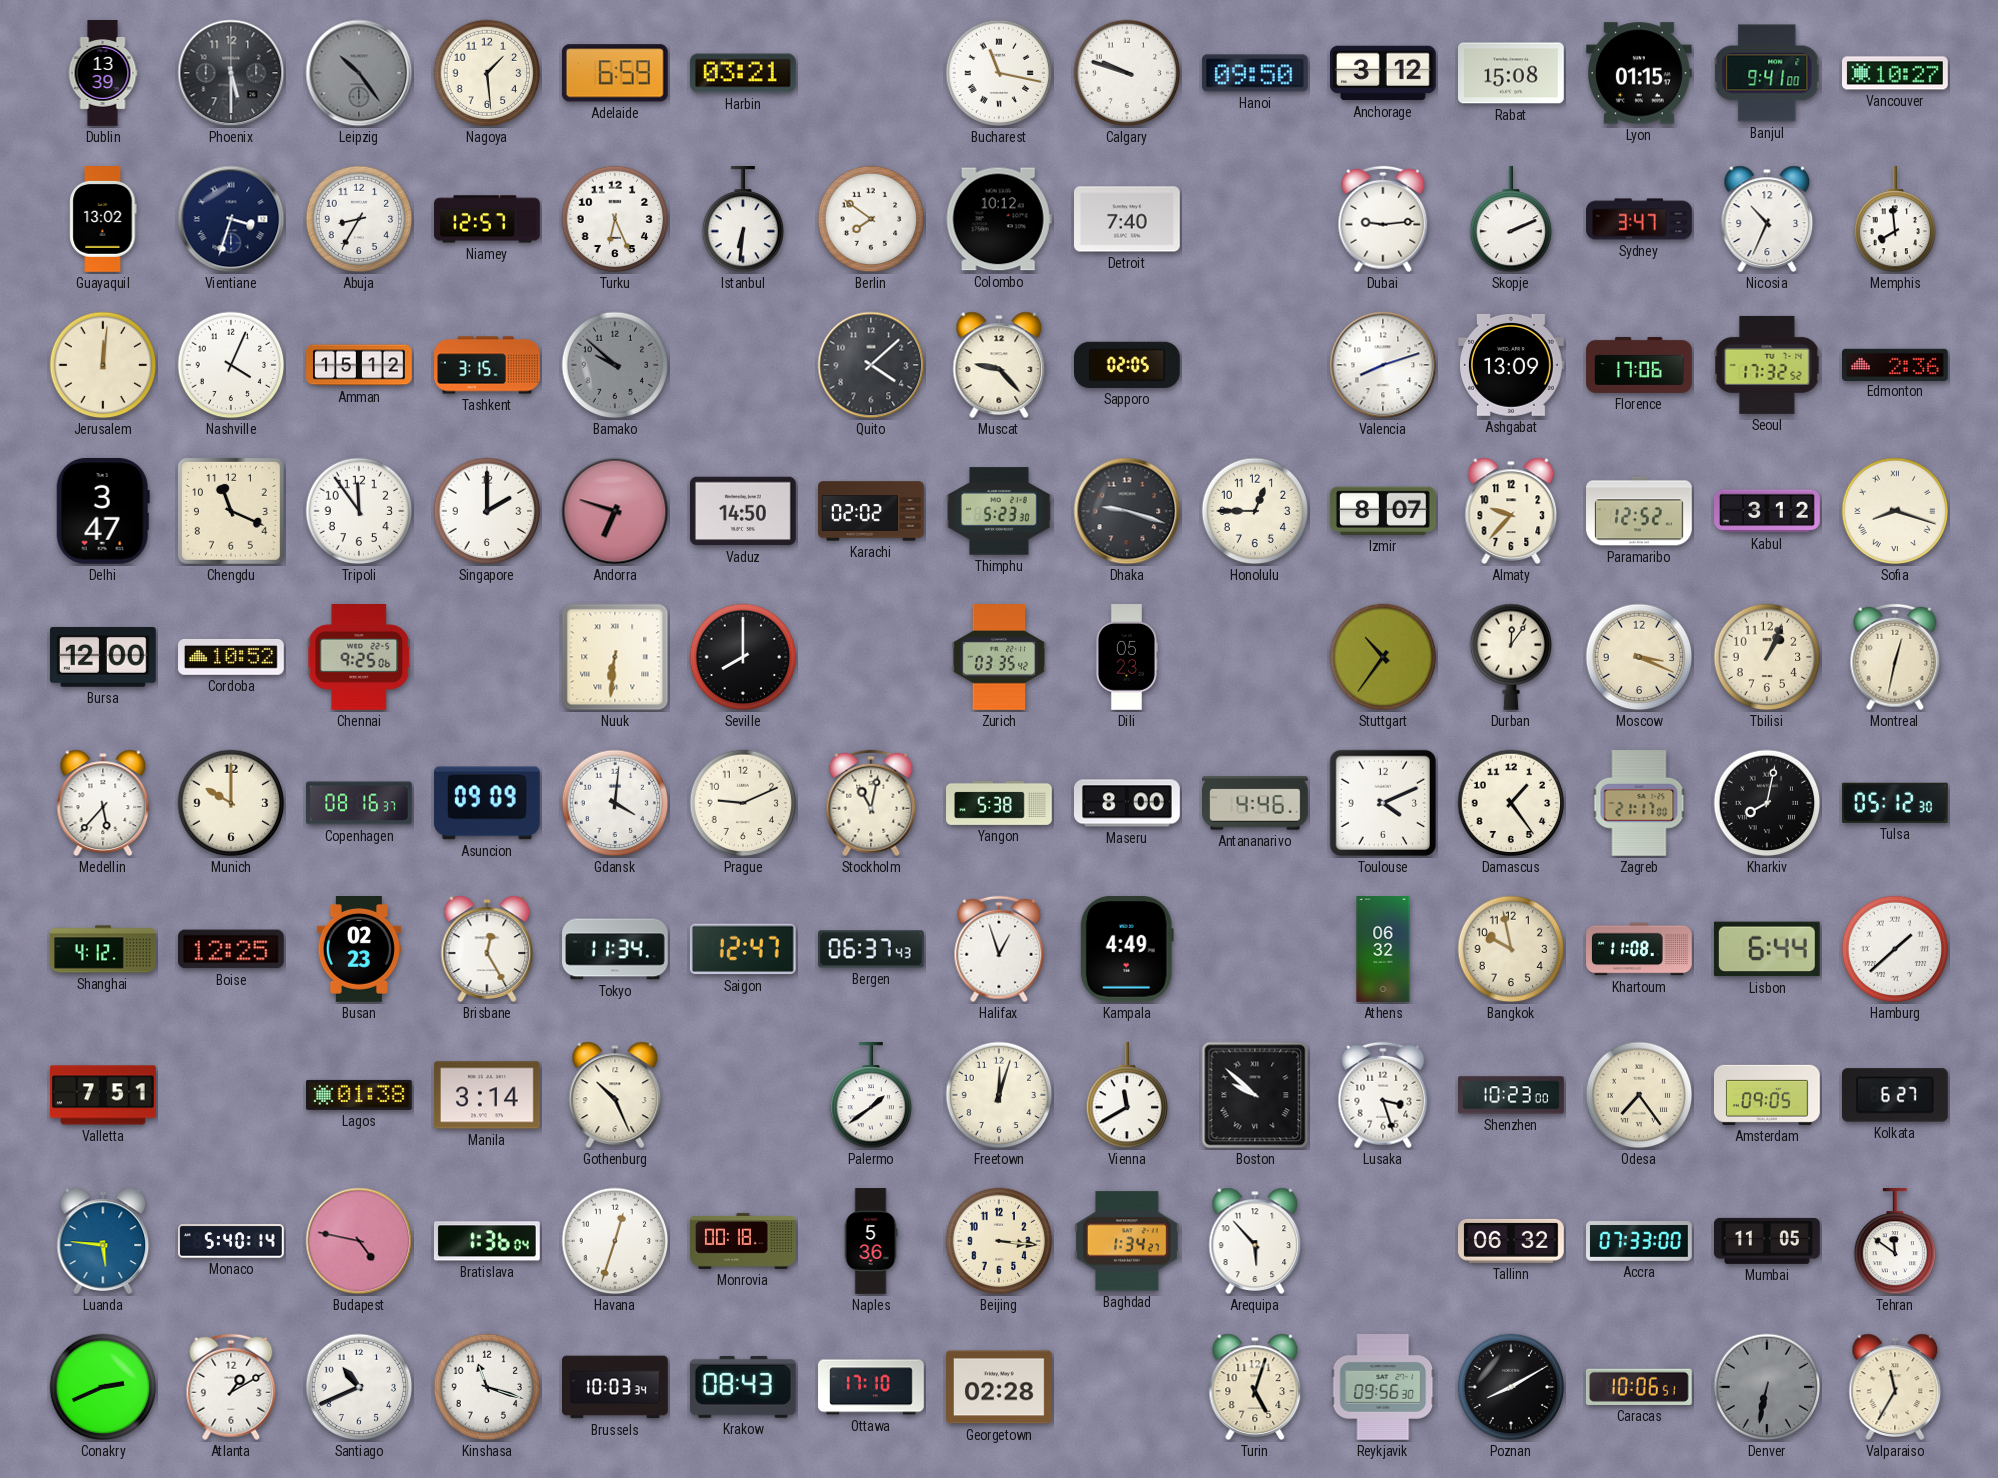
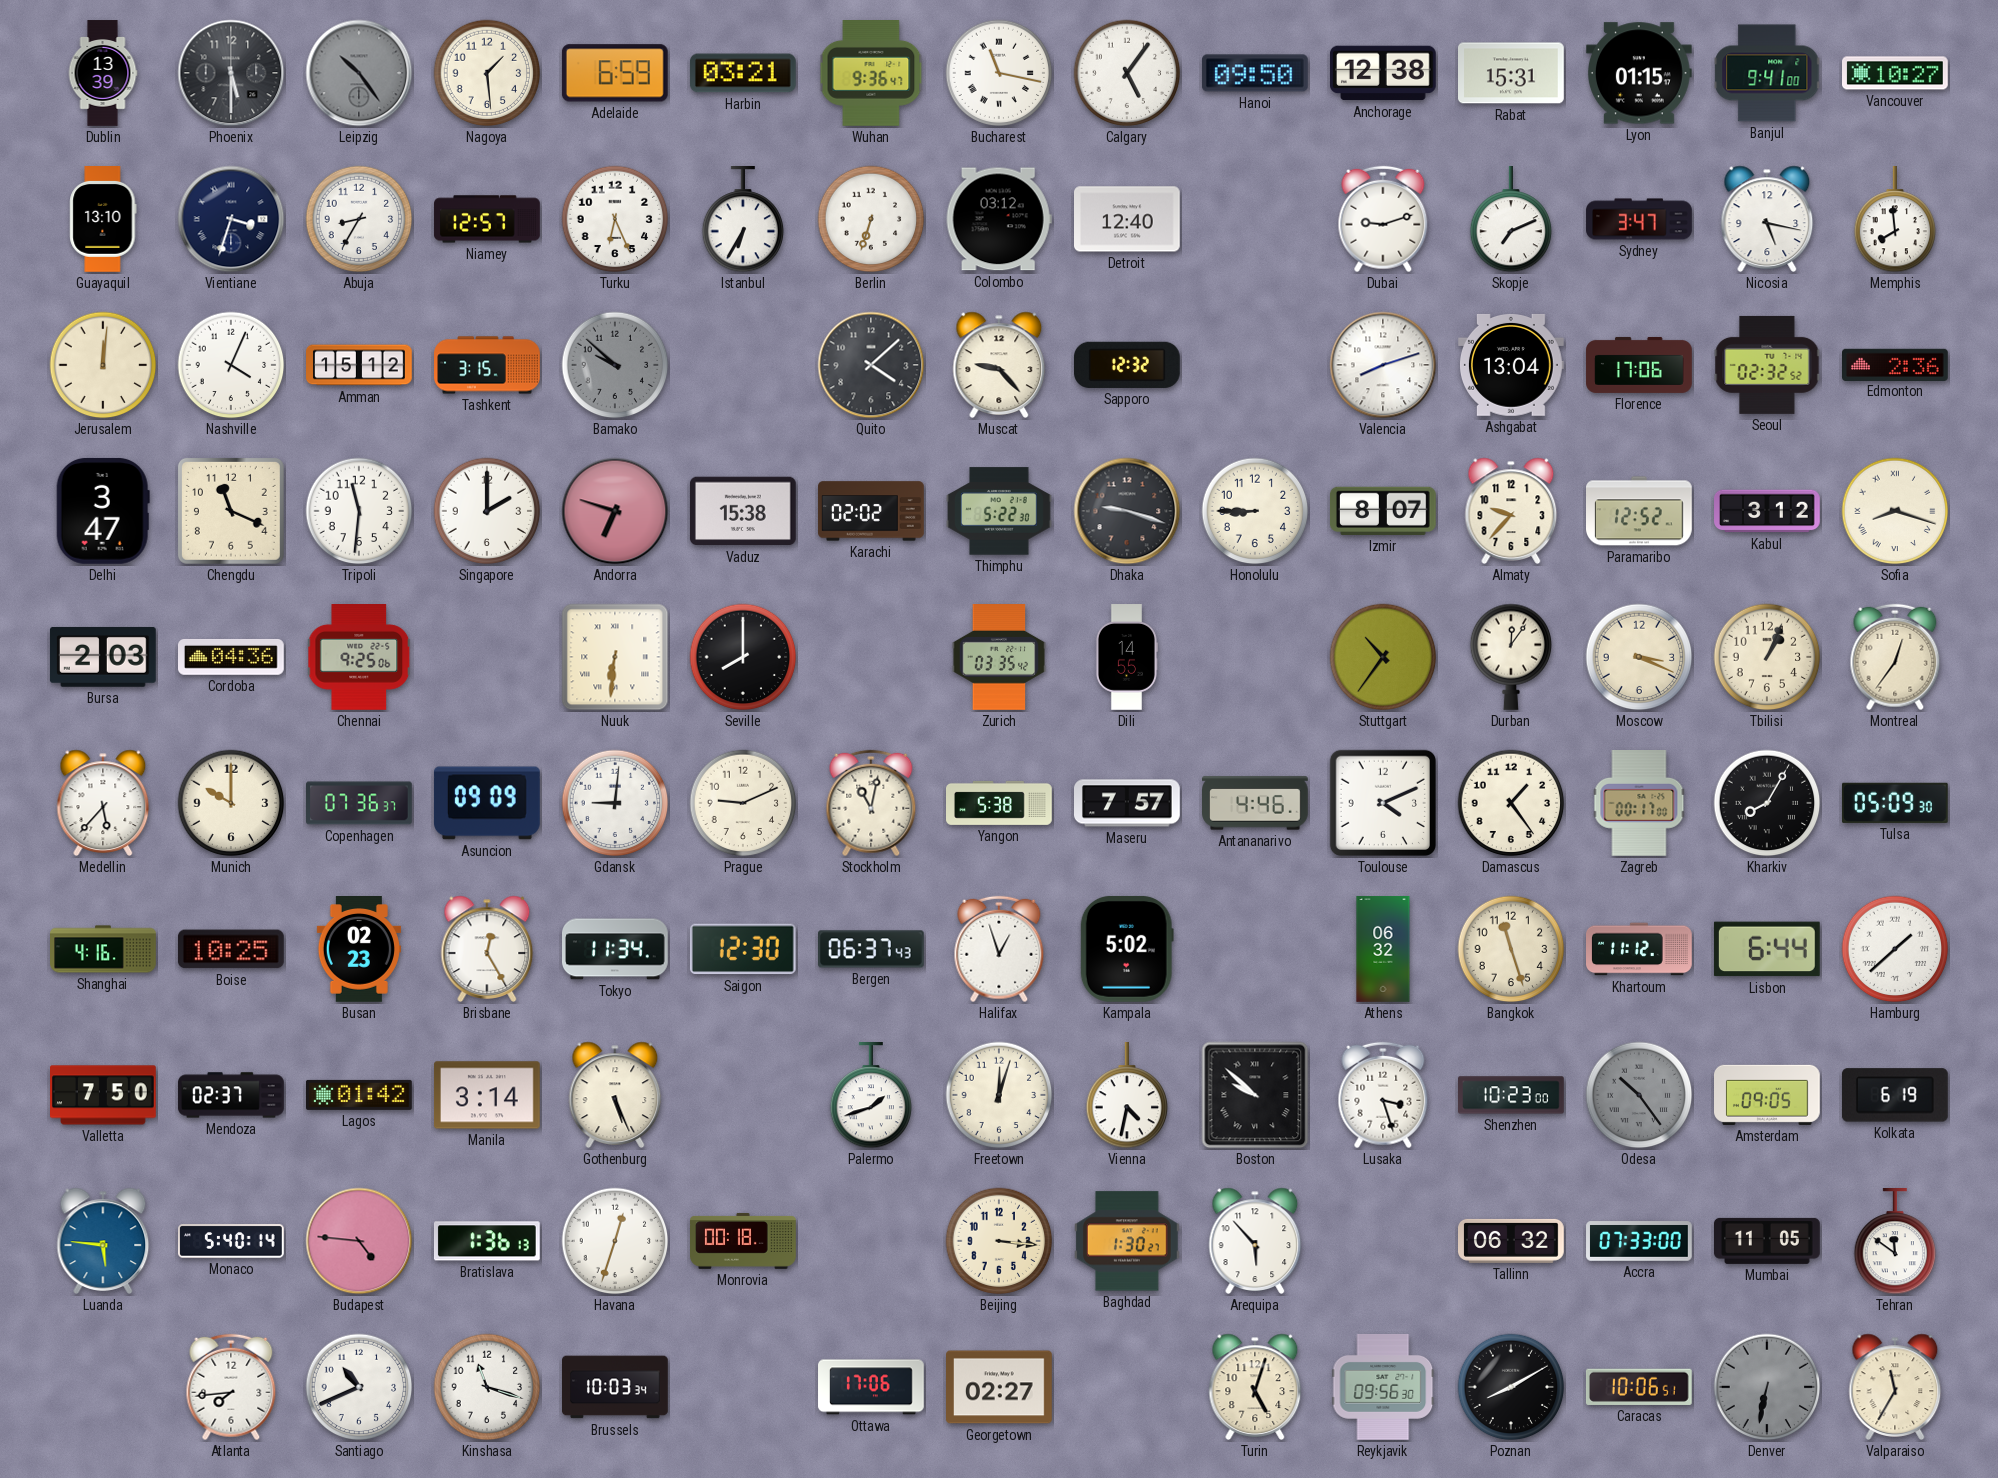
Wuhan: none -> 9:36
Calgary: 9:48 -> 5:06
Anchorage: 3:12 -> 12:38
Rabat: 15:08 -> 15:31
Guayaquil: 13:02 -> 13:10
Istanbul: 6:31 -> 6:35
Berlin: 7:51 -> 6:33
Colombo: 10:12 -> 03:12
Detroit: 7:40 -> 12:40
Dubai: 9:14 -> 9:12
Skopje: 2:11 -> 7:11
Nicosia: 10:34 -> 5:17
Sapporo: 02:05 -> 12:32
Ashgabat: 13:09 -> 13:04
Seoul: 17:32 -> 02:32
Tripoli: 11:54 -> 11:31
Vaduz: 14:50 -> 15:38
Thimphu: 5:23 -> 5:22
Honolulu: 12:45 -> 8:45
Bursa: 12:00 -> 2:03
Cordoba: 10:52 -> 04:36
Dili: 05:23 -> 14:55
Montreal: 12:32 -> 12:36
Copenhagen: 08:16 -> 07:36
Gdansk: 4:01 -> 9:01
Maseru: 8:00 -> 7:57
Zagreb: 21:17 -> 00:17
Kharkiv: 8:02 -> 8:05
Tulsa: 05:12 -> 05:09
Shanghai: 4:12 -> 4:16
Boise: 12:25 -> 10:25
Saigon: 12:47 -> 12:30
Kampala: 4:49 -> 5:02
Bangkok: 9:58 -> 11:27
Khartoum: 11:08 -> 11:12
Valletta: 7:51 -> 7:50
Mendoza: none -> 02:37
Lagos: 01:38 -> 01:42
Gothenburg: 10:26 -> 5:26
Palermo: 1:39 -> 1:42
Vienna: 11:40 -> 4:32
Odesa: 7:24 -> 10:24
Odesa dial: cream -> grey
Kolkata: 6:27 -> 6:19
Budapest: 4:47 -> 4:46
Bratislava: 1:36:04 -> 1:36:13
Naples: 5:36 -> none
Baghdad: 1:34 -> 1:30
Conakry: 2:41 -> none
Atlanta: 1:10 -> 7:44
Krakow: 08:43 -> none
Ottawa: 17:10 -> 17:06
Georgetown: 02:28 -> 02:27
